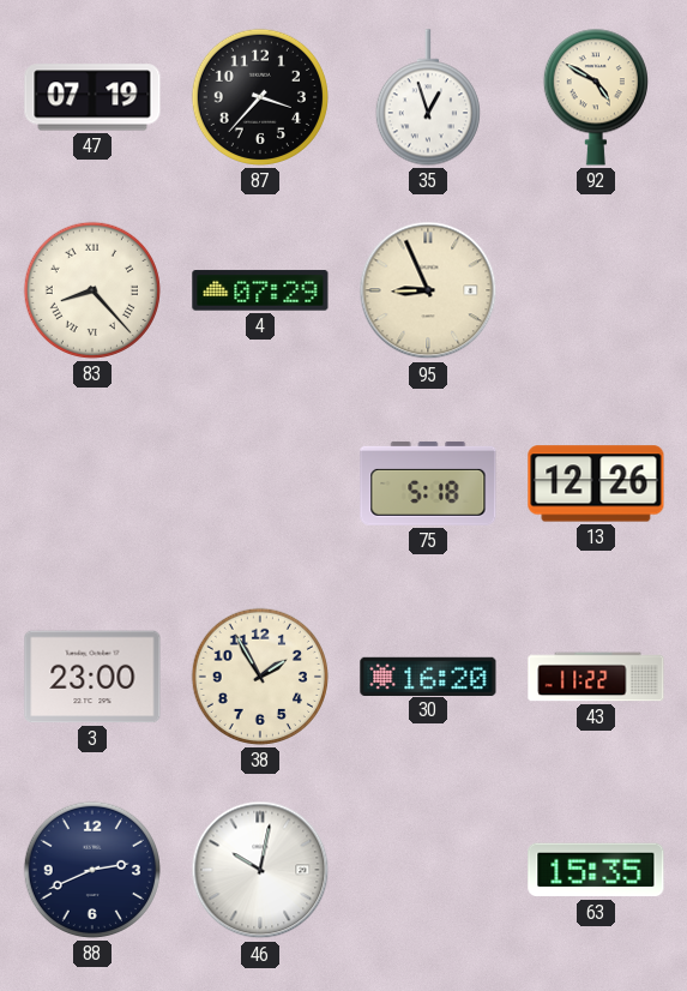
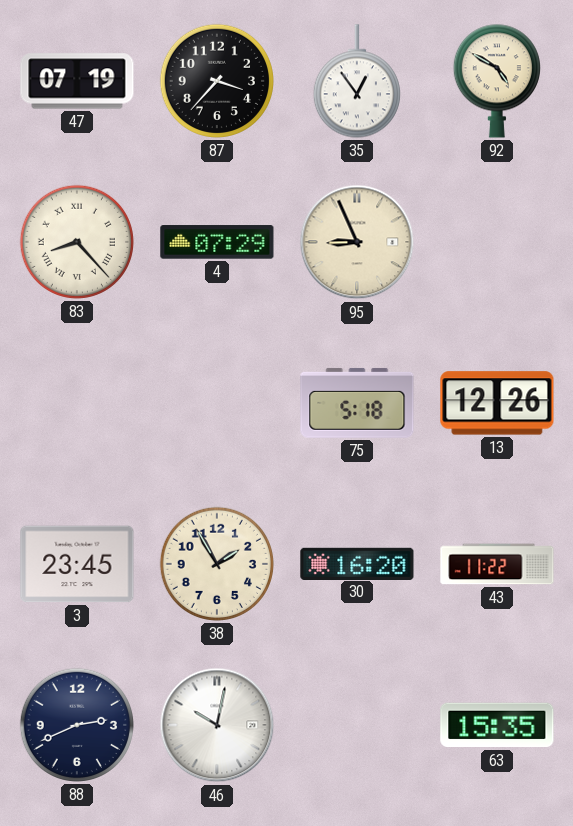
35: 12:57 -> 12:54
3: 23:00 -> 23:45
